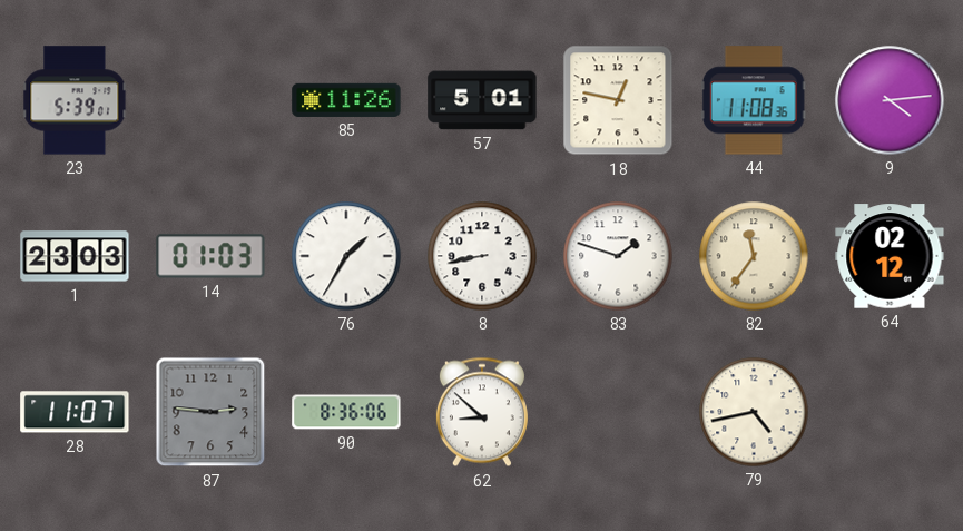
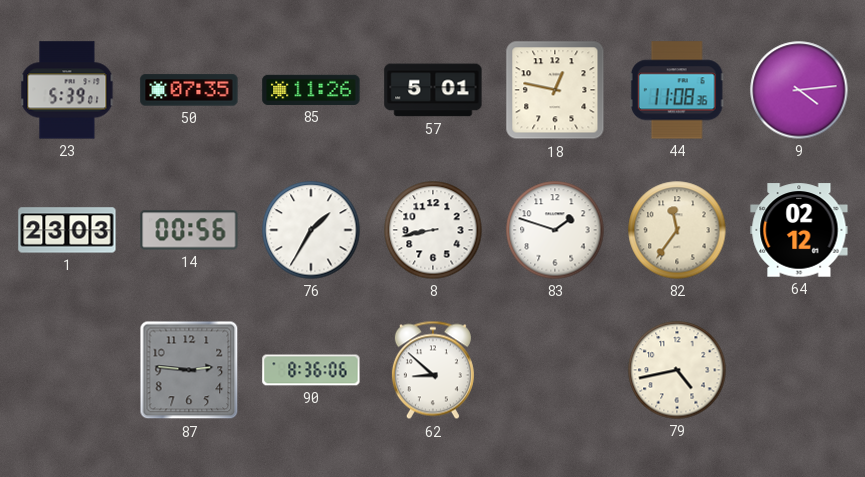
50: none -> 07:35
14: 01:03 -> 00:56
28: 11:07 -> none
